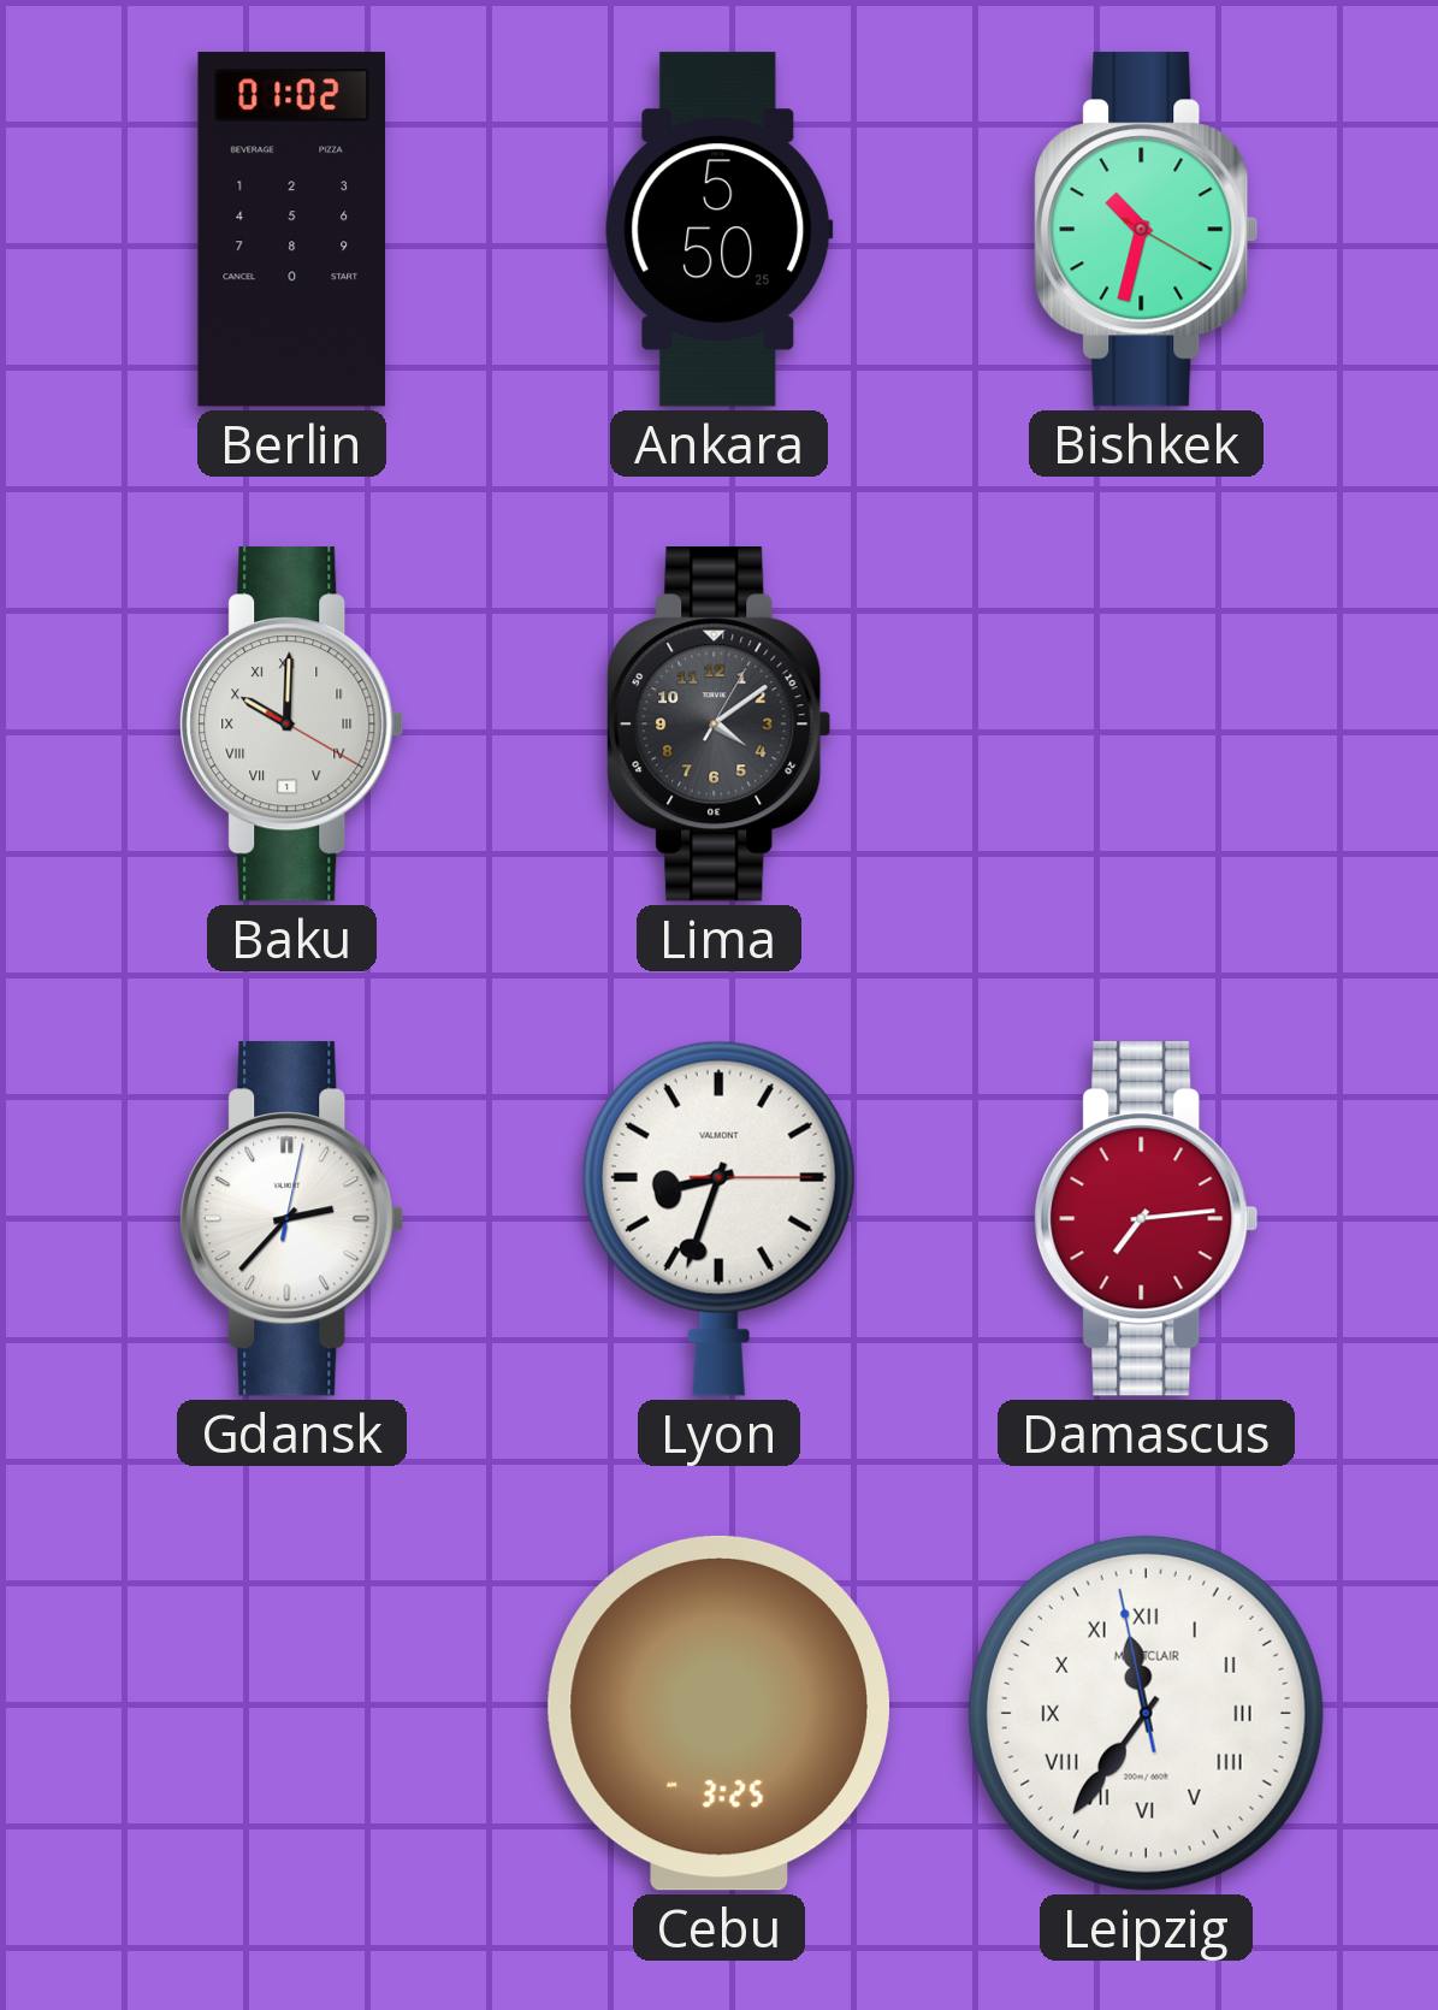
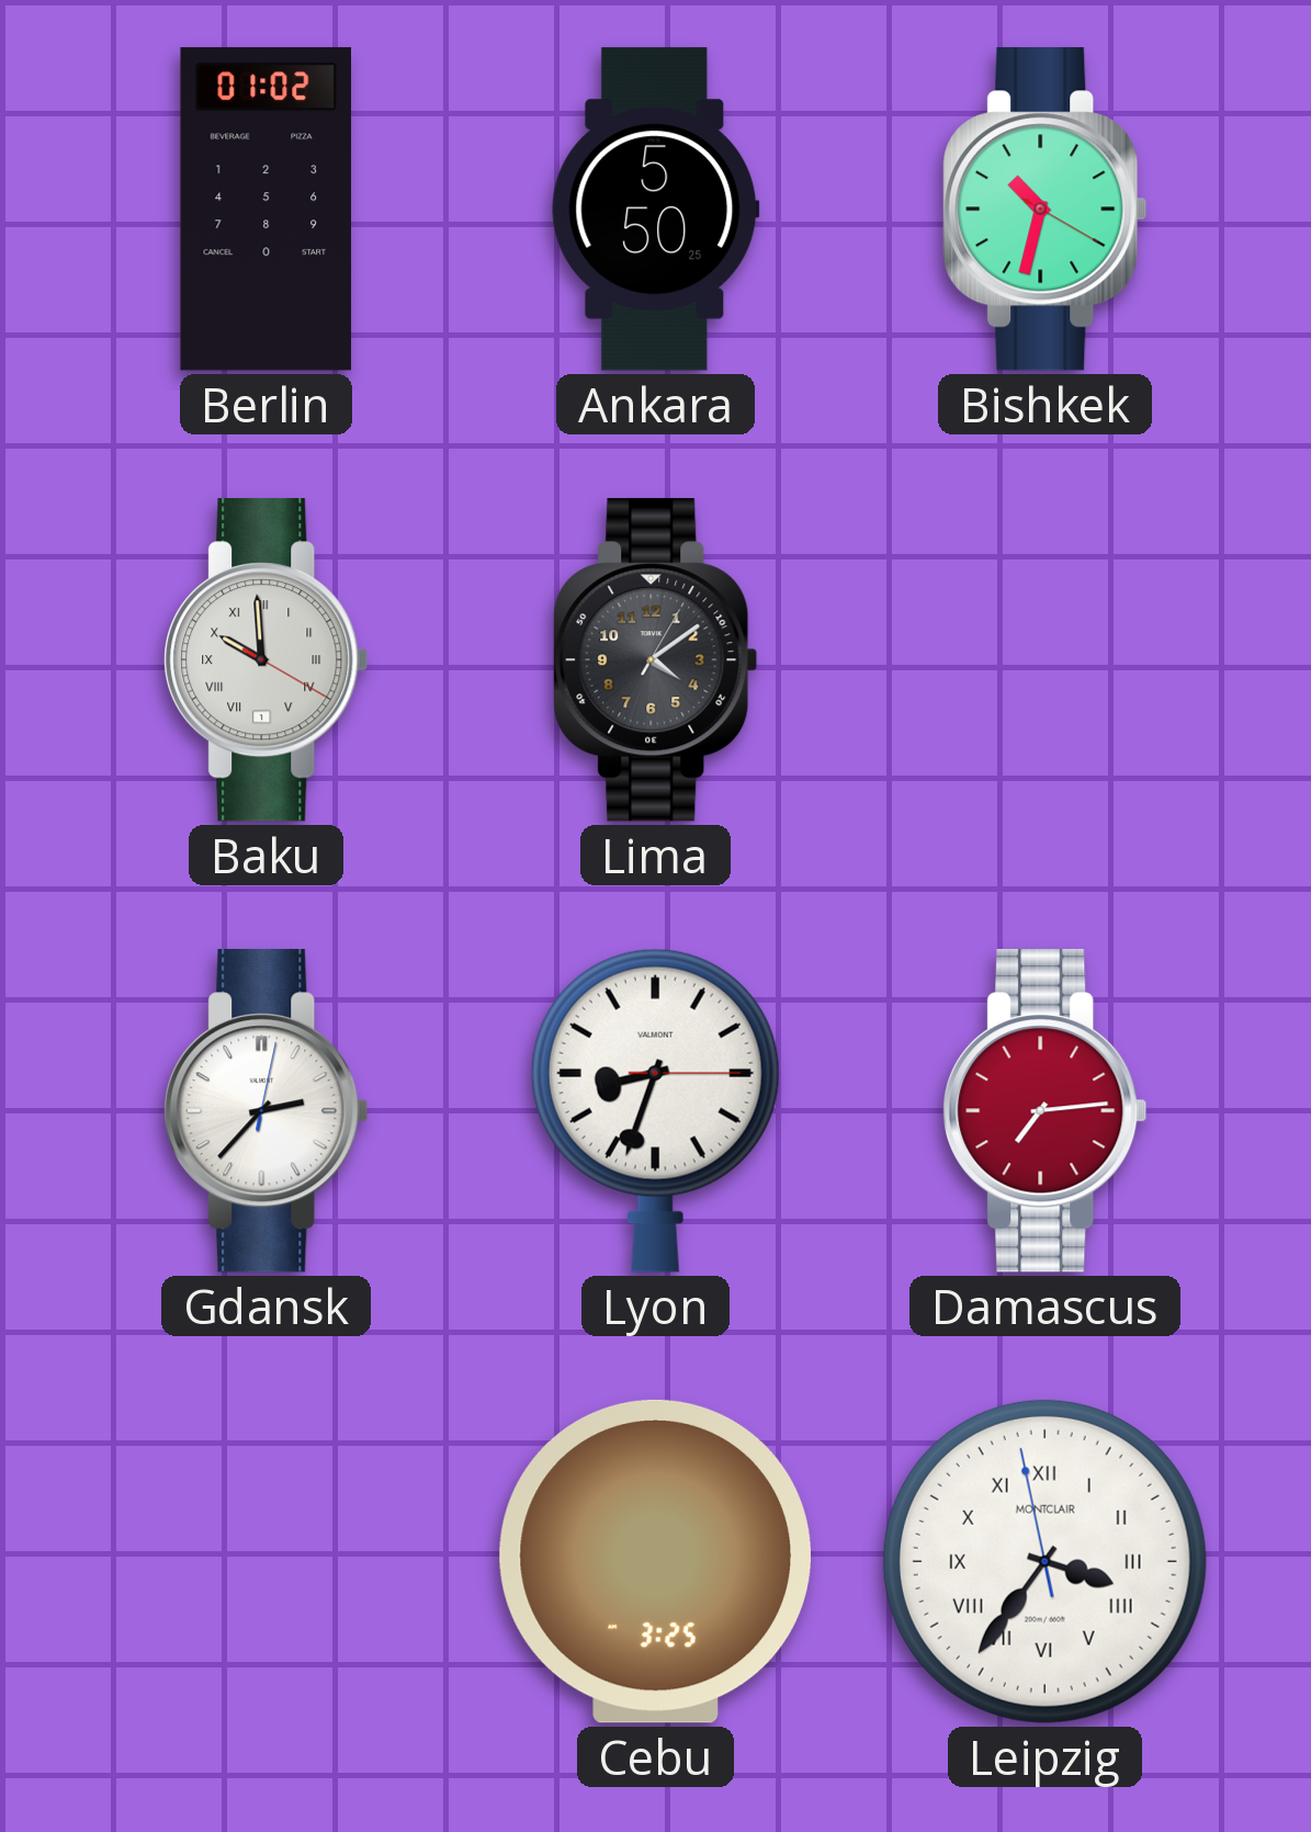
Baku: 10:00 -> 9:59
Leipzig: 11:35 -> 3:35
